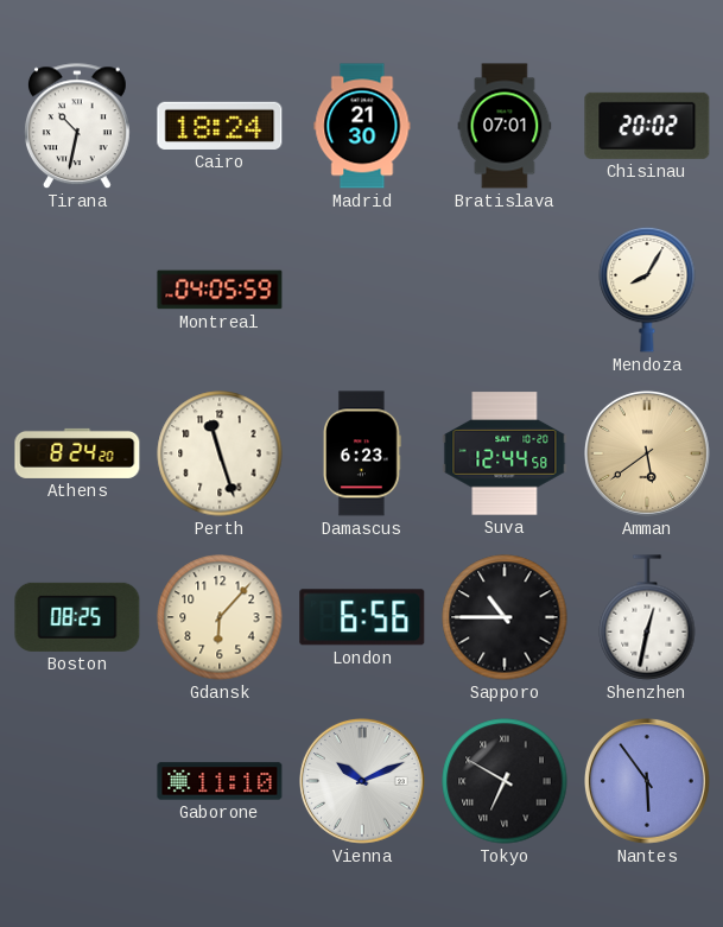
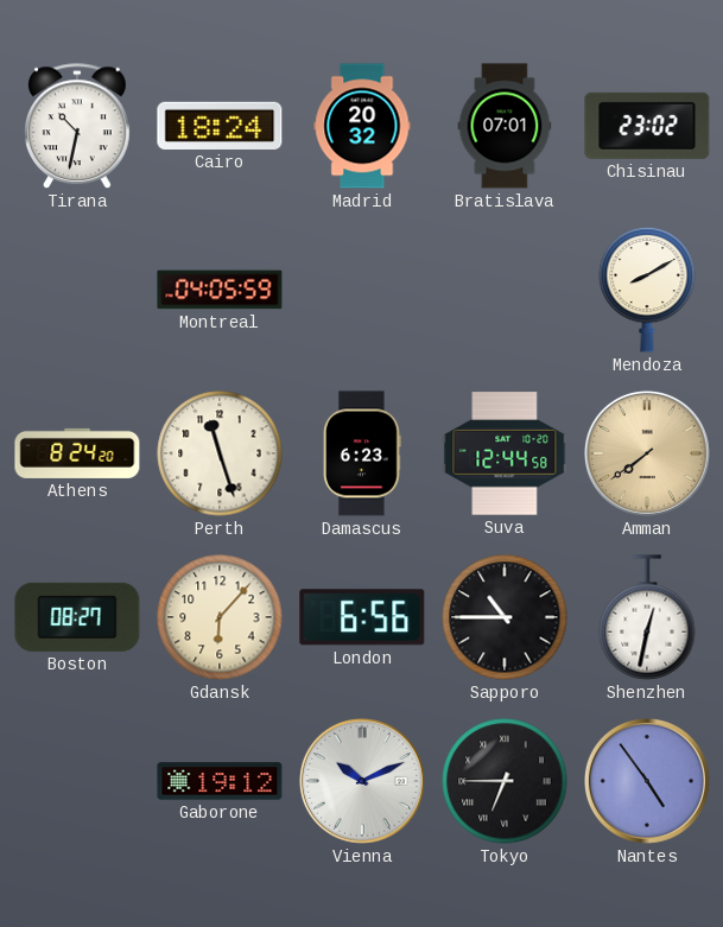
Madrid: 21:30 -> 20:32
Chisinau: 20:02 -> 23:02
Mendoza: 8:05 -> 8:10
Amman: 5:39 -> 7:39
Boston: 08:25 -> 08:27
Gaborone: 11:10 -> 19:12
Tokyo: 6:50 -> 6:45
Nantes: 5:54 -> 4:54
